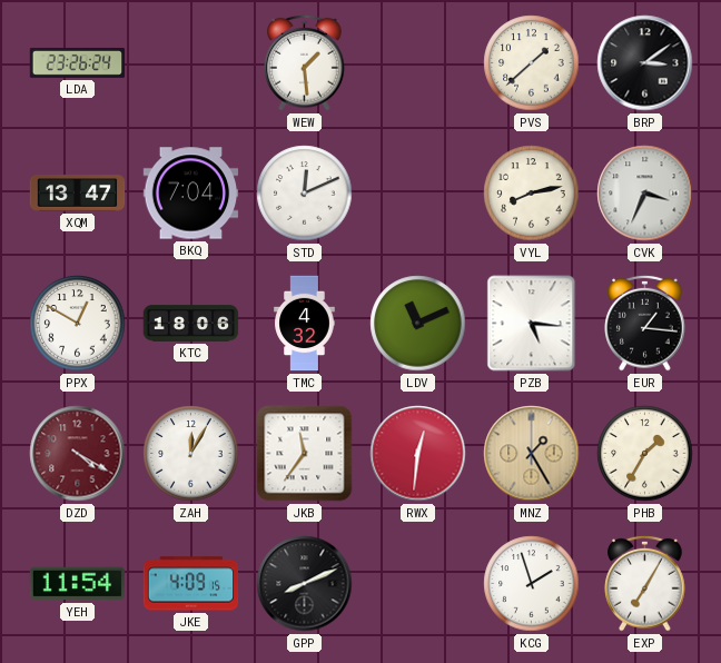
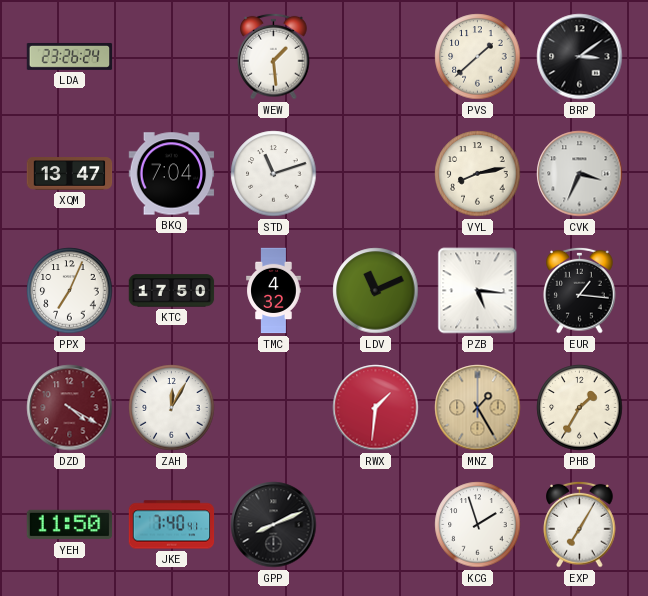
STD: 12:11 -> 11:12
PPX: 12:50 -> 7:04
KTC: 18:06 -> 17:50
JKB: 11:36 -> none
RWX: 12:31 -> 1:31
YEH: 11:54 -> 11:50
JKE: 4:09 -> 7:40
